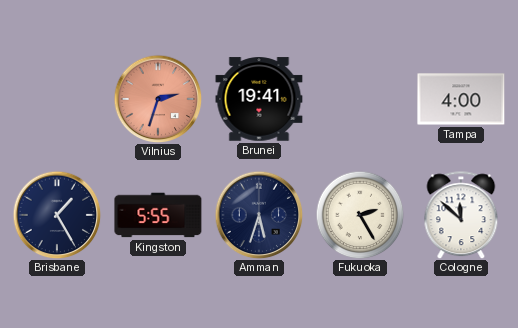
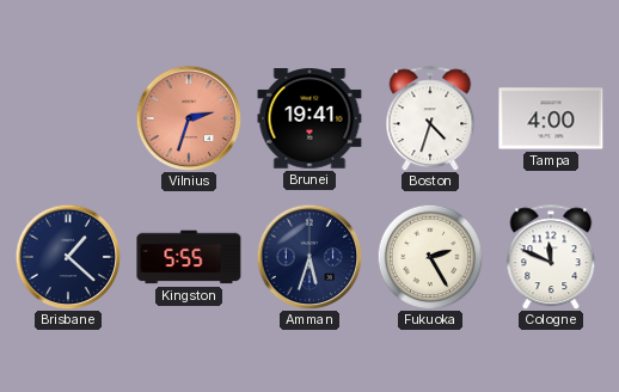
Boston: none -> 4:33
Brisbane: 1:25 -> 1:22
Cologne: 11:52 -> 11:49
